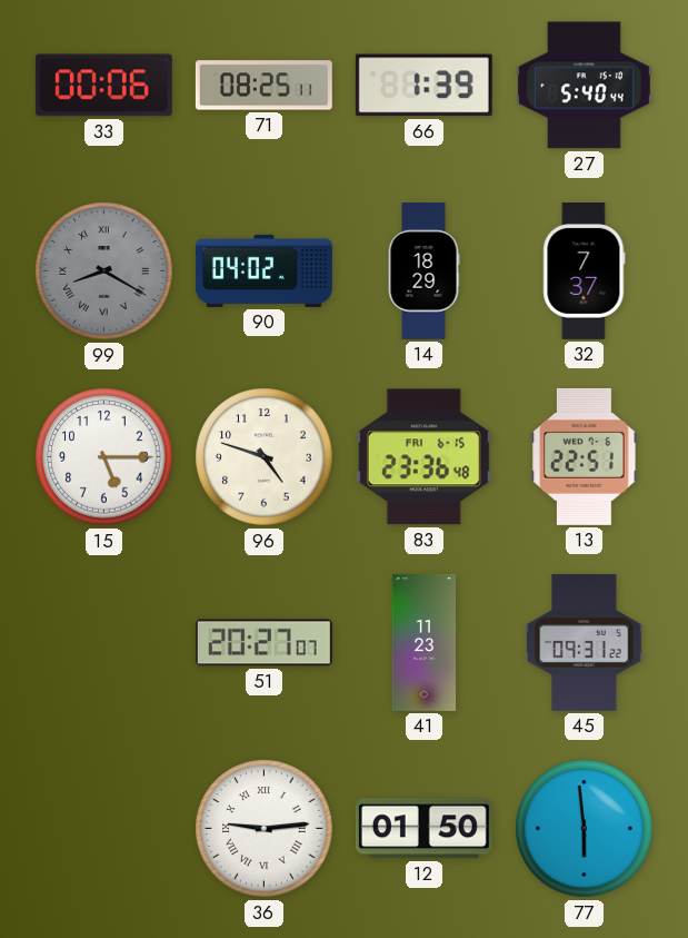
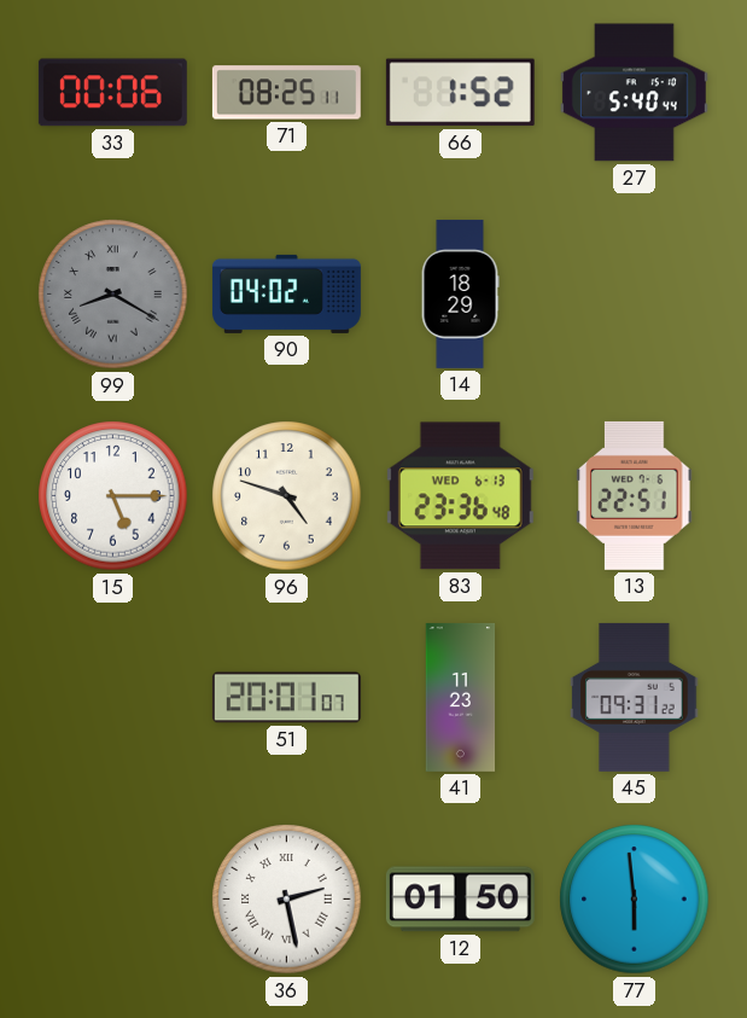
66: 1:39 -> 1:52
32: 7:37 -> none
83 date: FRI 6-15 -> WED 6-13
51: 20:27 -> 20:01
36: 9:14 -> 2:28
